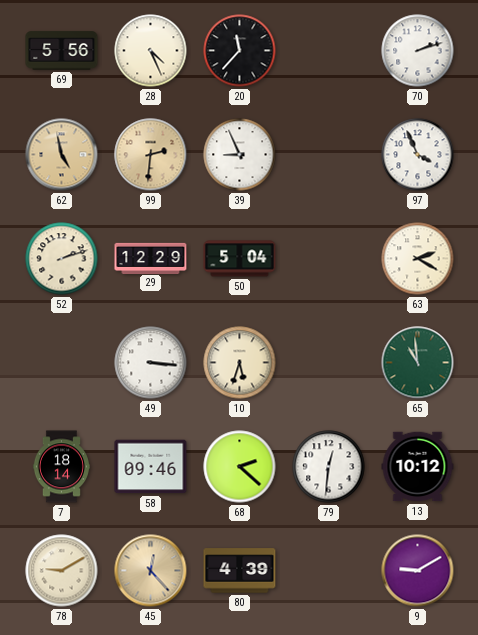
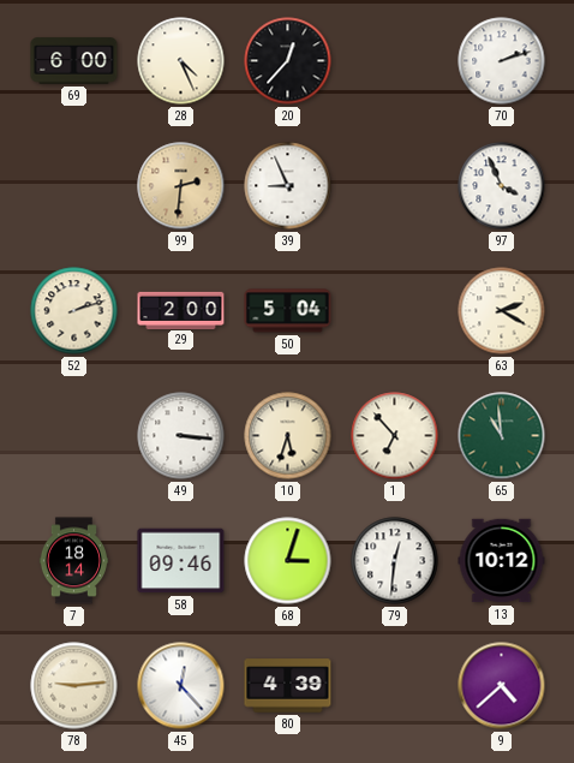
69: 5:56 -> 6:00
20: 11:37 -> 12:37
62: 4:58 -> none
29: 12:29 -> 2:00
1: none -> 6:53
68: 2:22 -> 3:03
78: 9:10 -> 9:14
45 dial: champagne -> white
9: 9:10 -> 4:38
